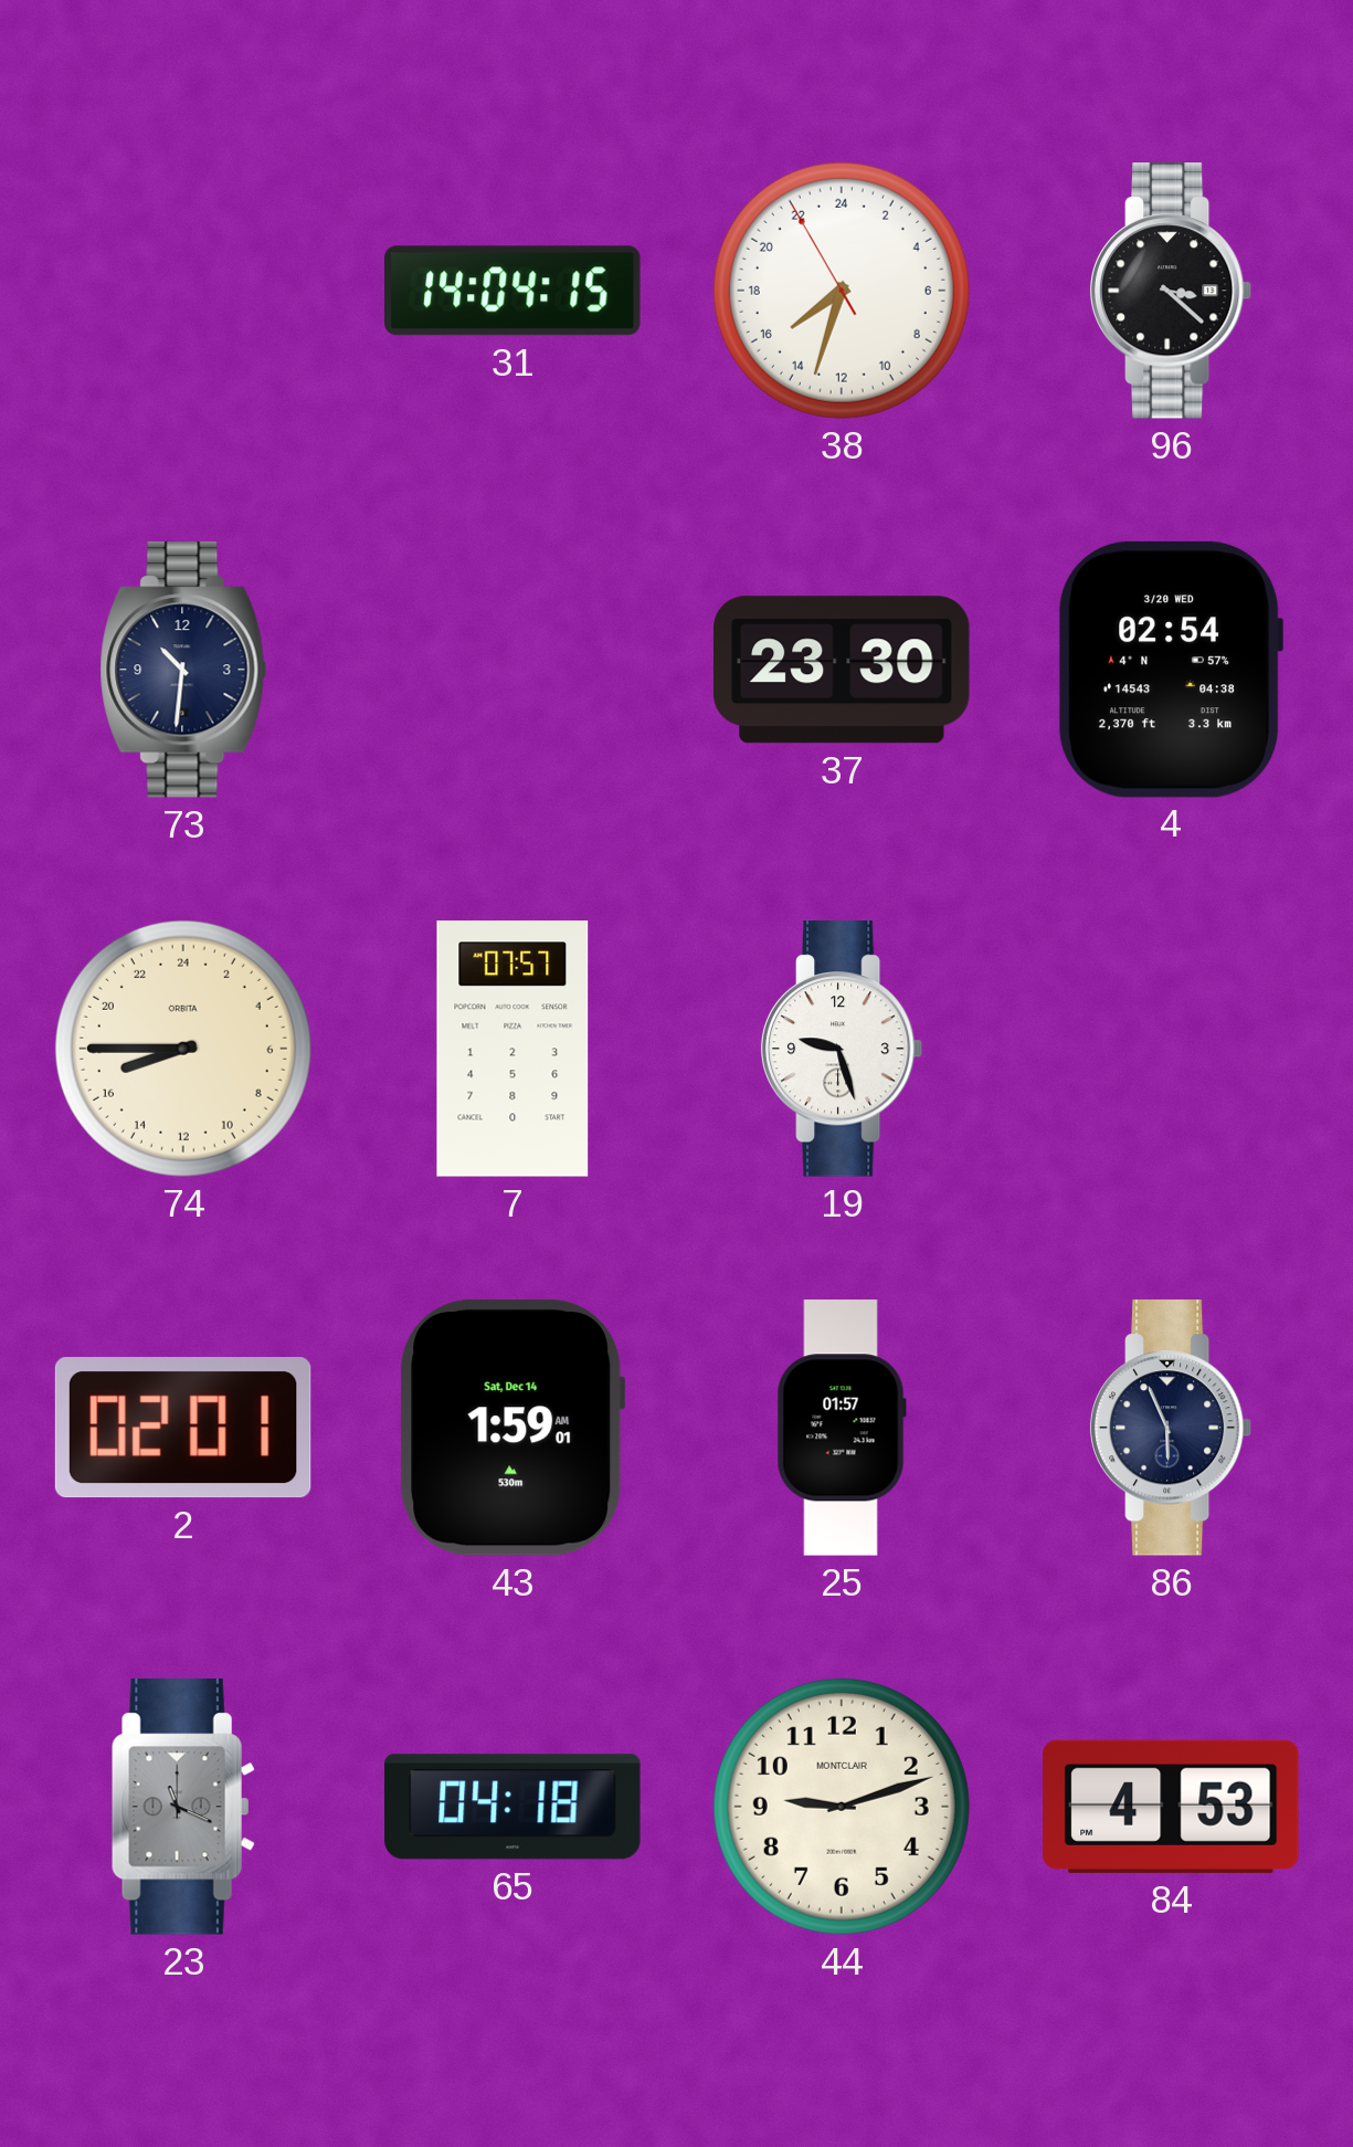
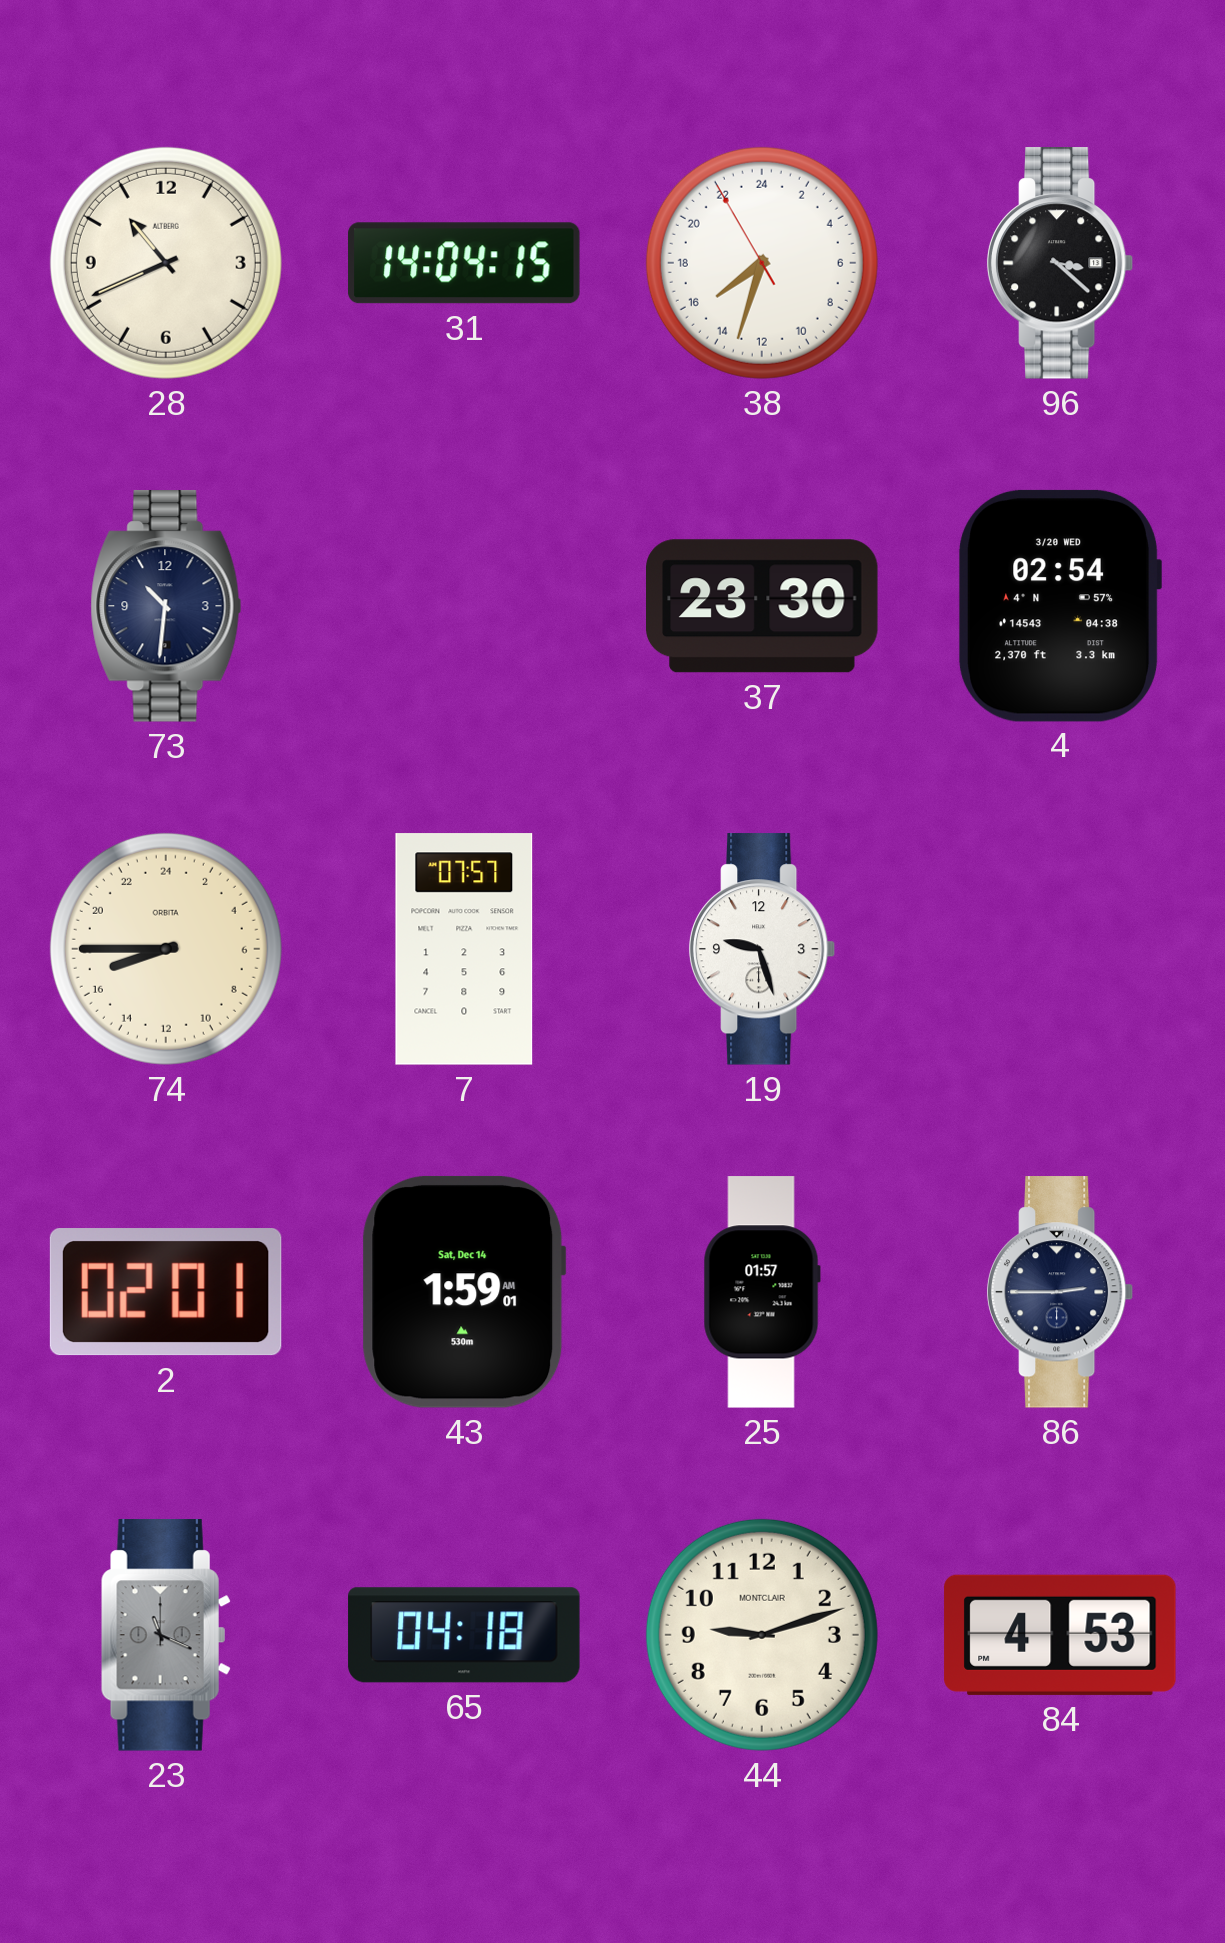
28: none -> 10:41
86: 5:56 -> 2:45
